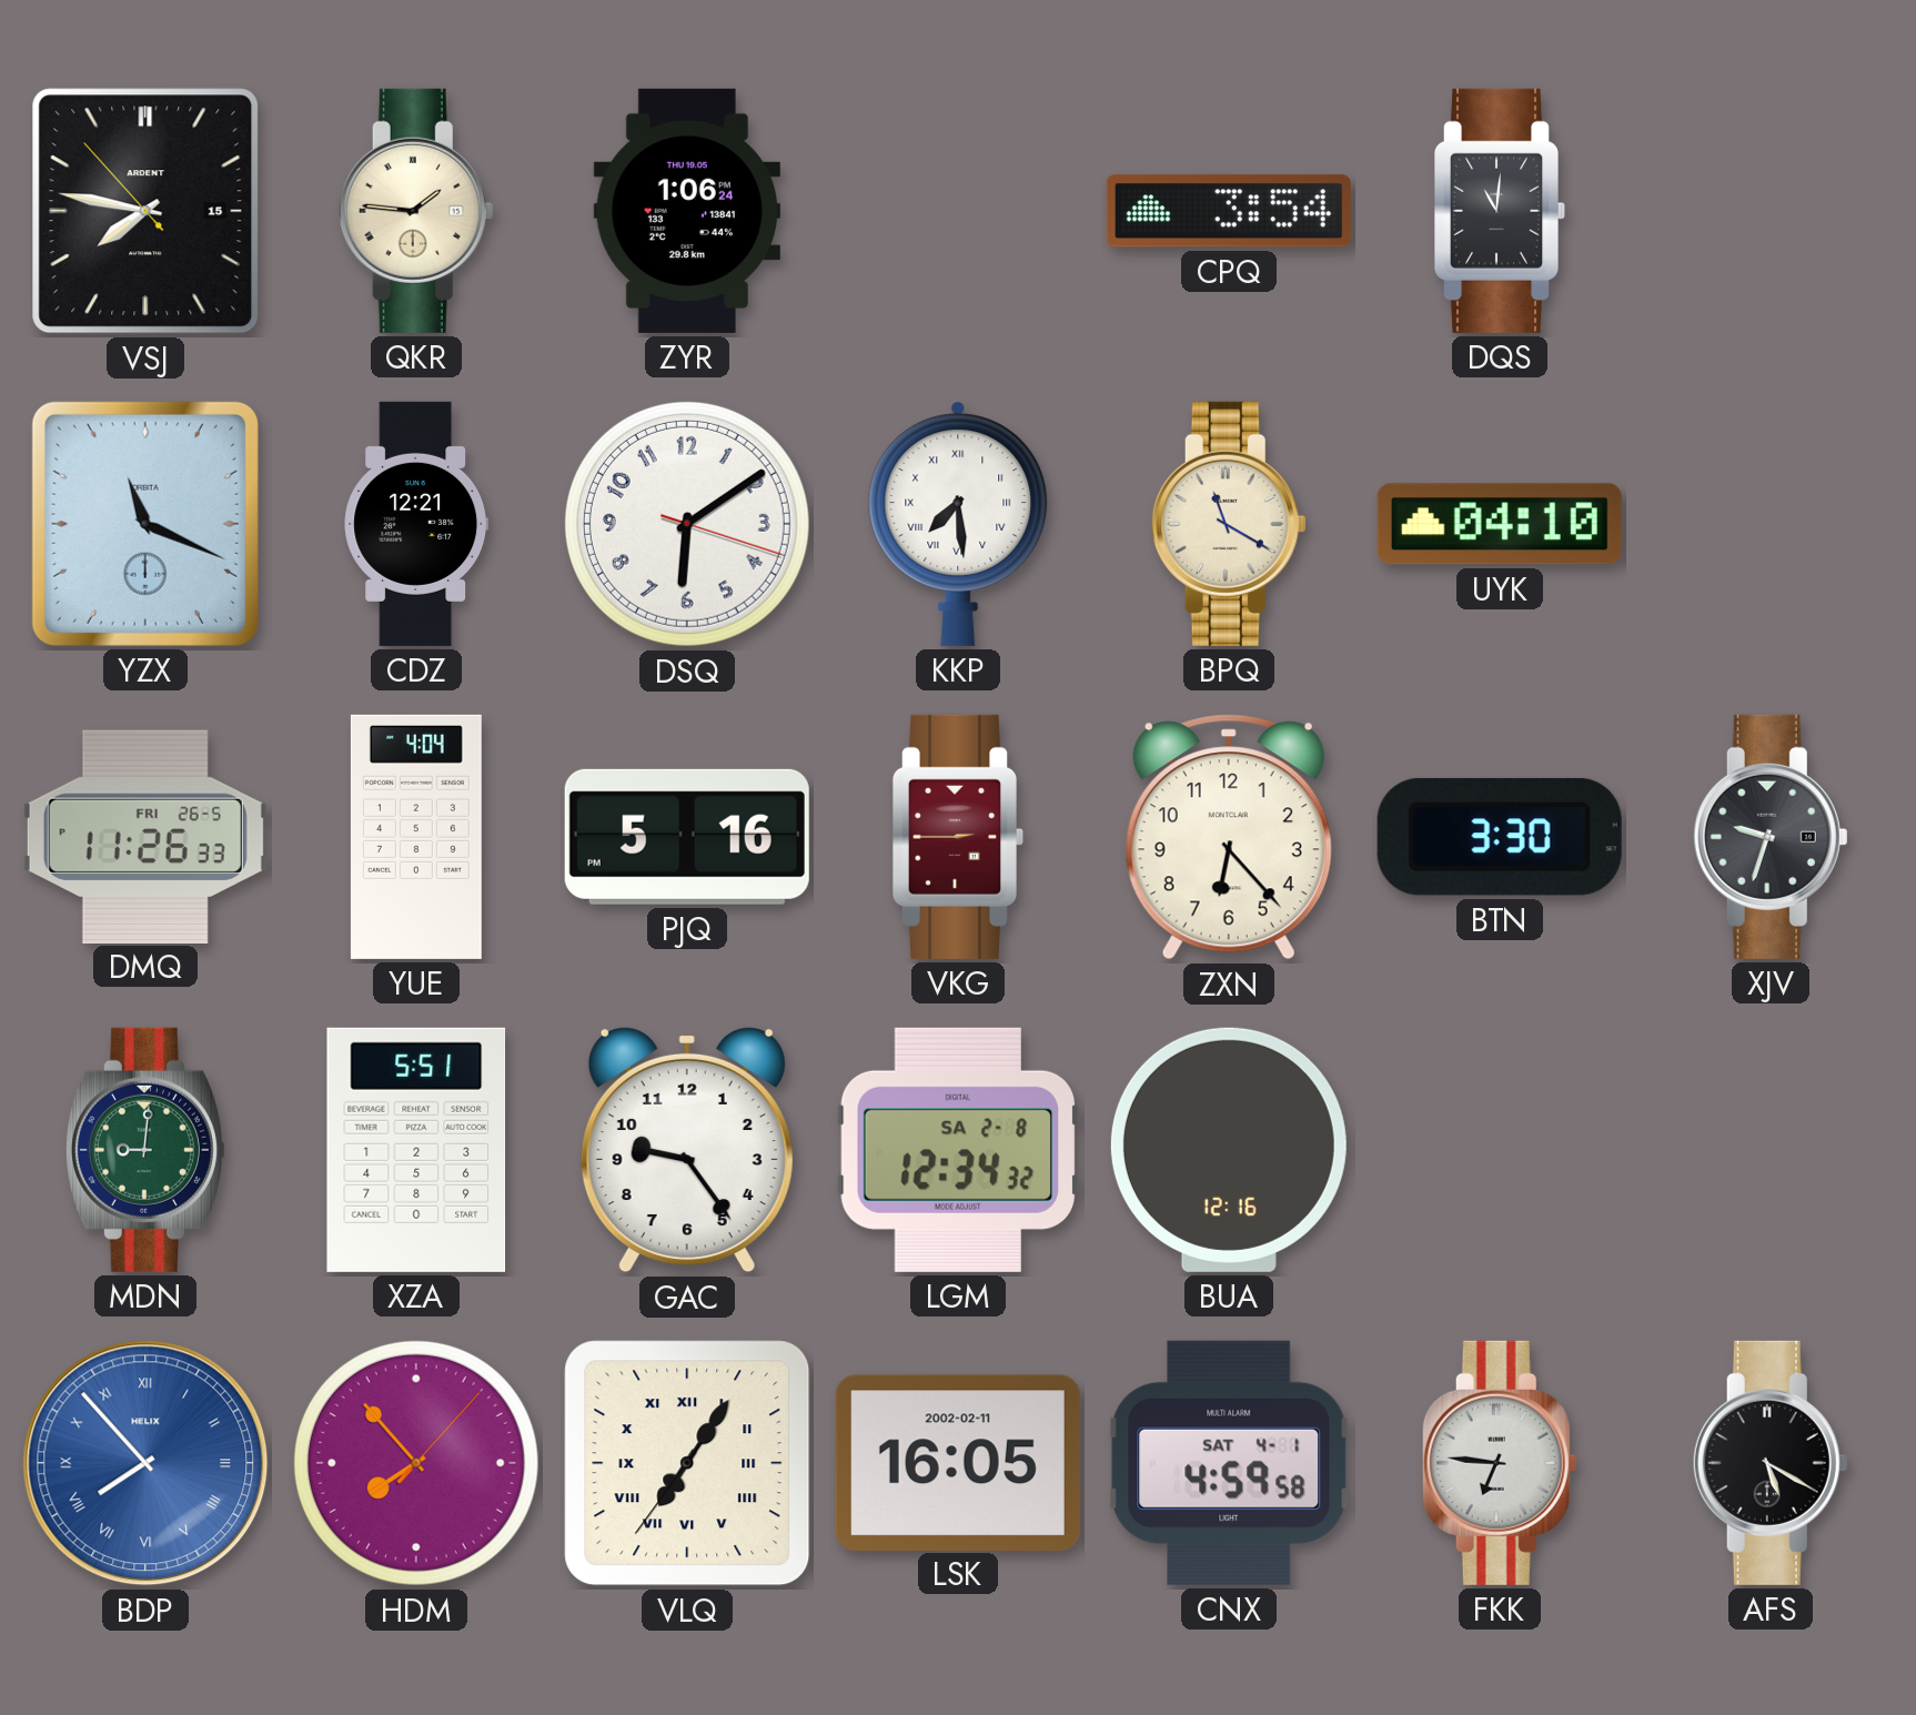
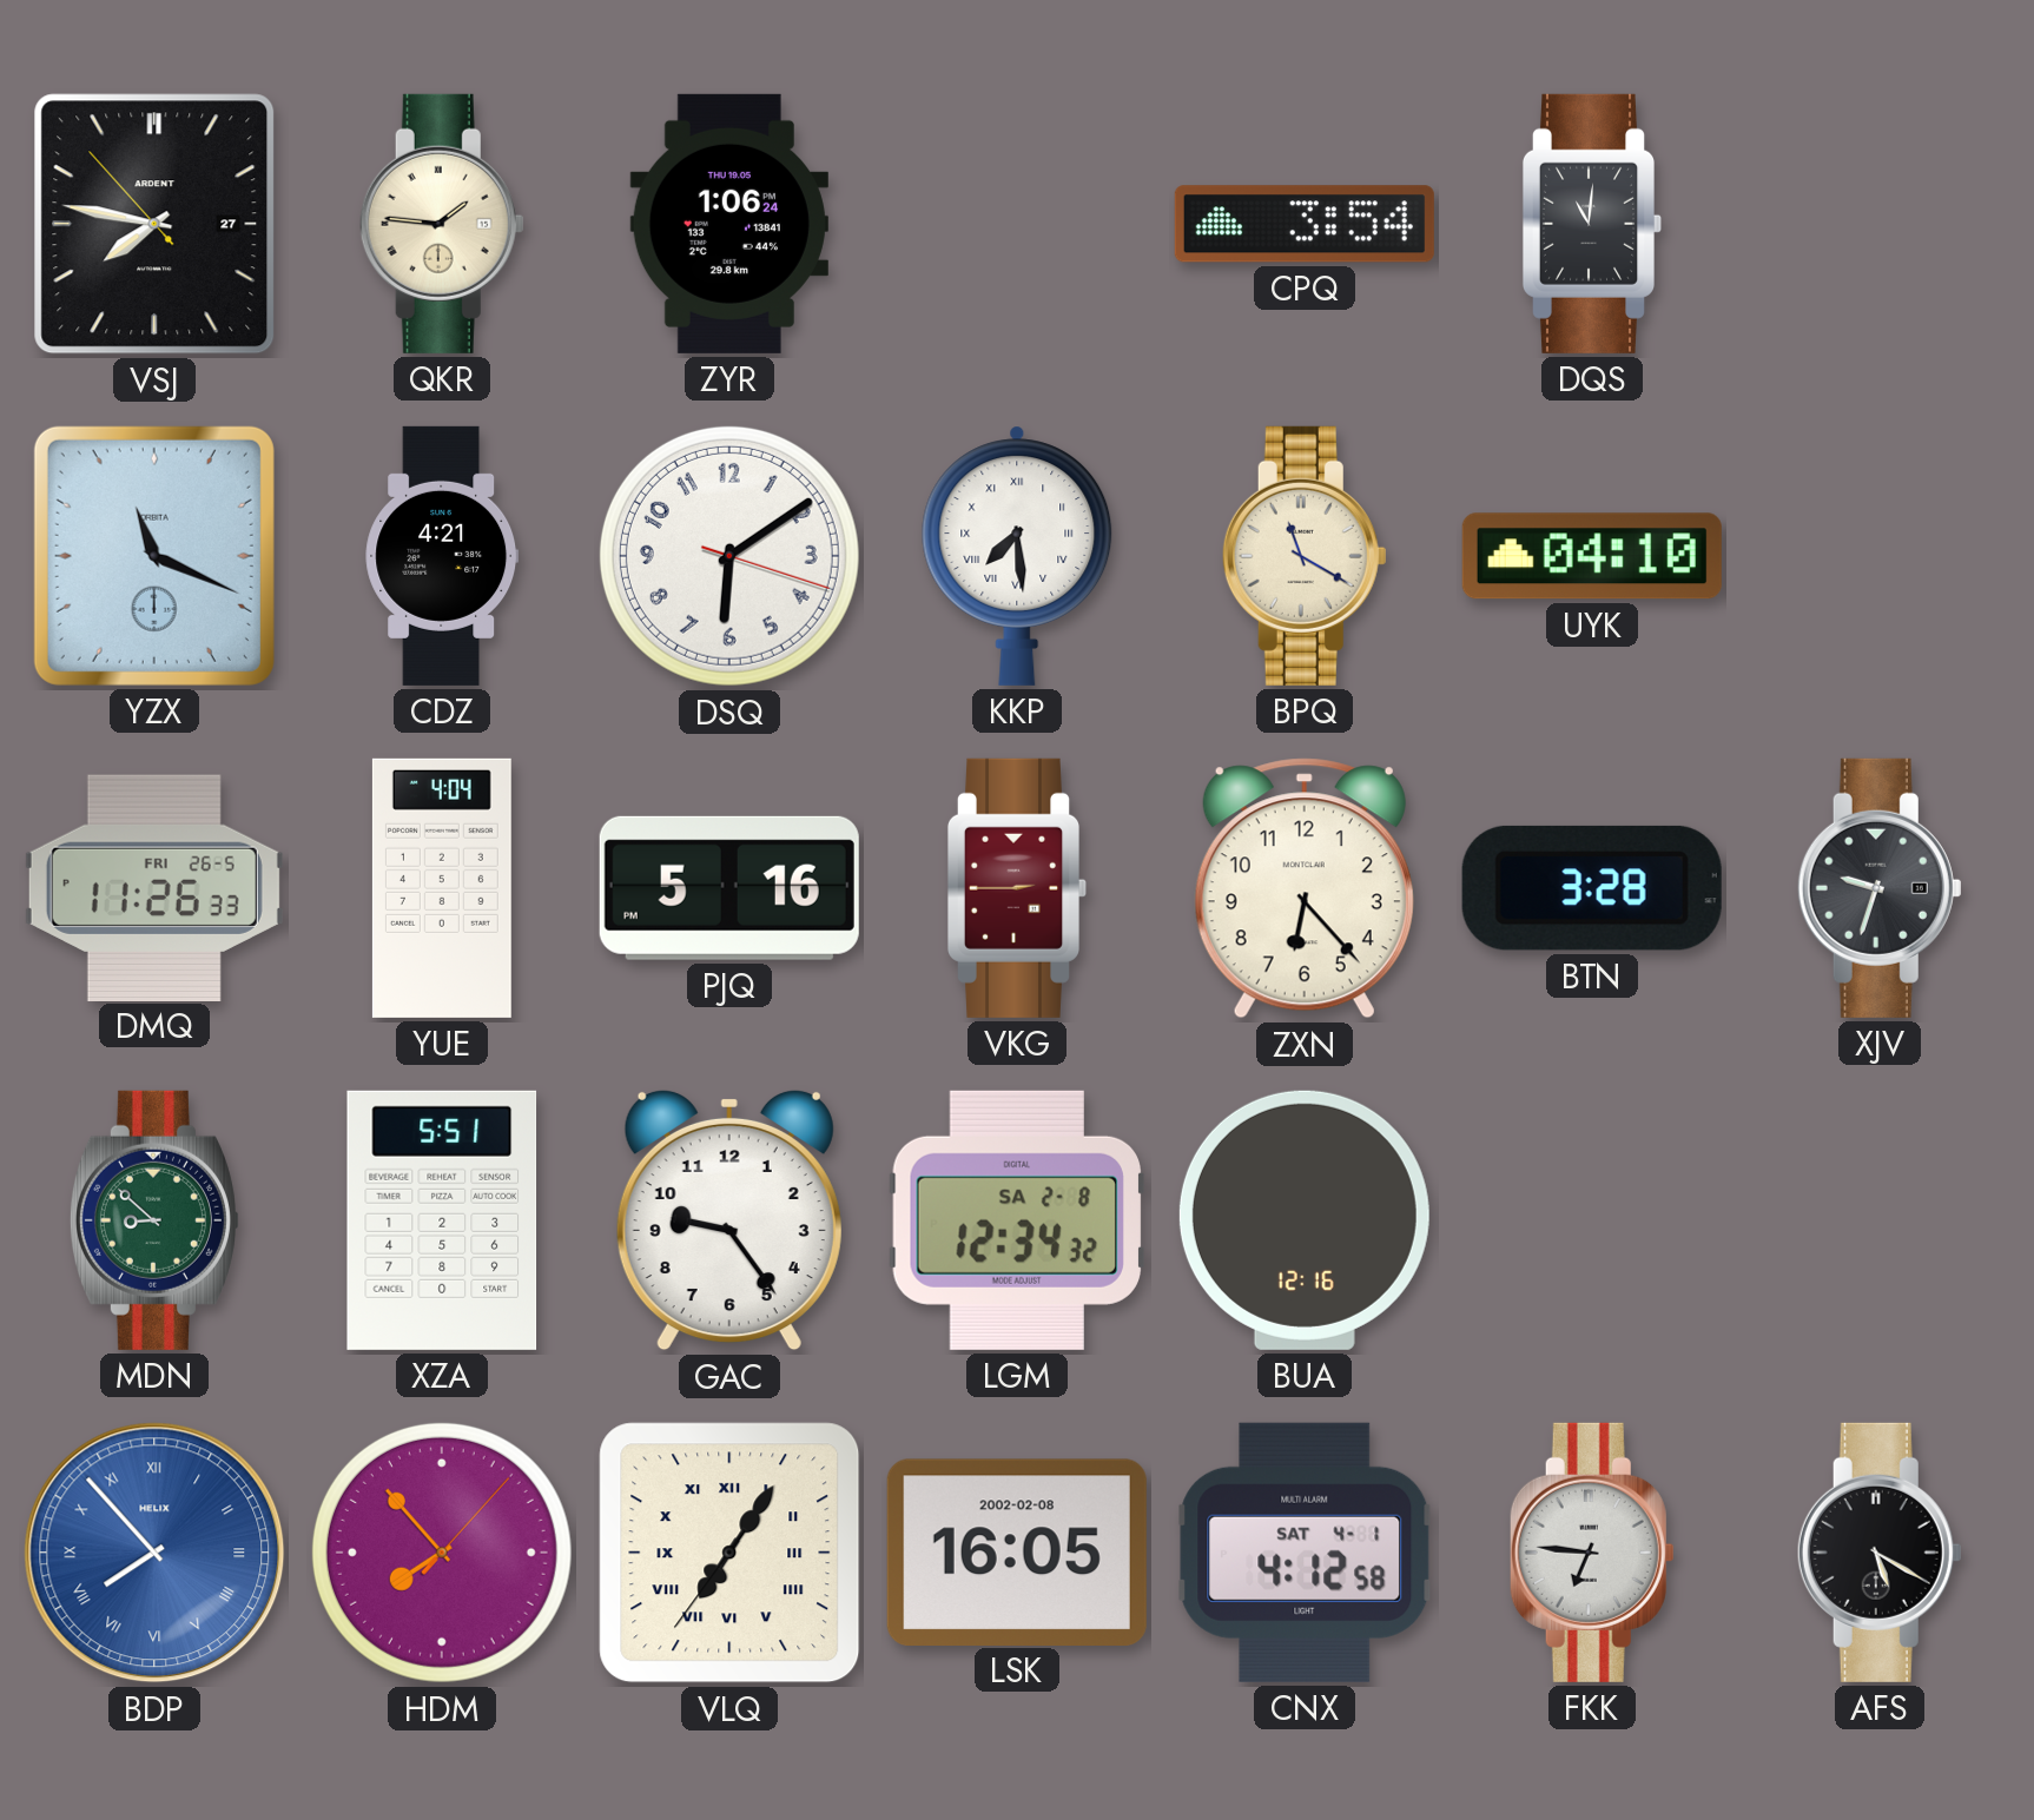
VSJ date: 15 -> 27
CDZ: 12:21 -> 4:21
BTN: 3:30 -> 3:28
MDN: 9:01 -> 8:52
LSK date: 2002-02-11 -> 2002-02-08
CNX: 4:59 -> 4:12
